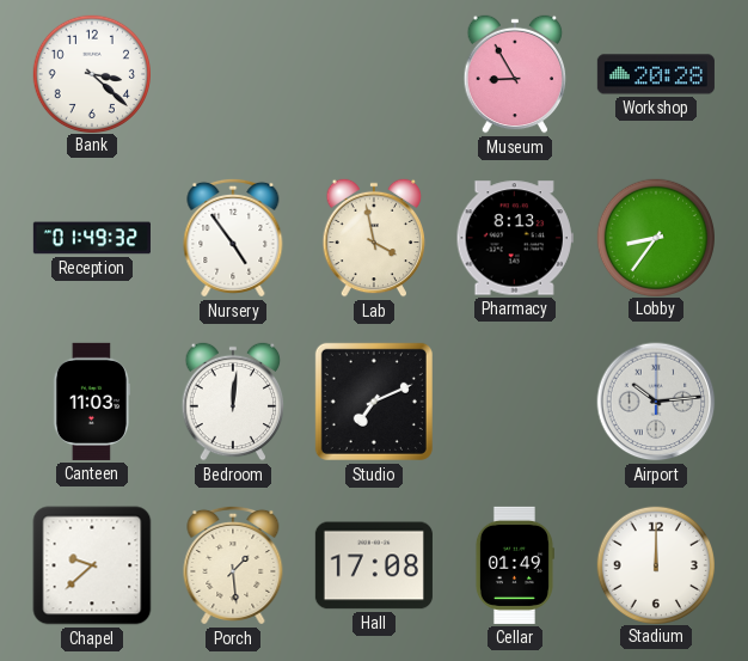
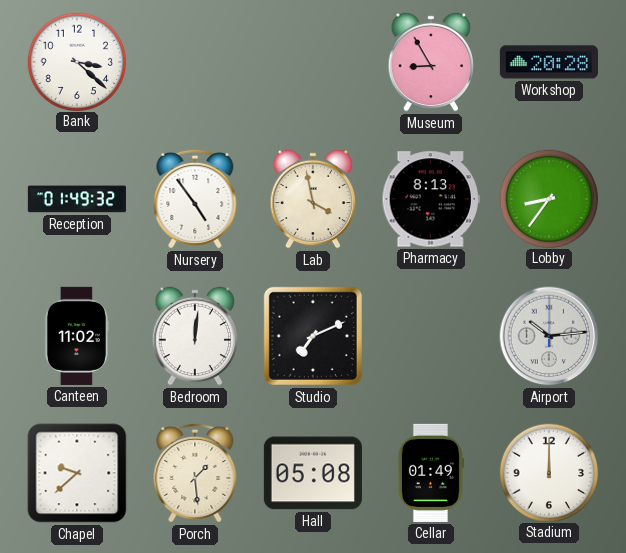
Canteen: 11:03 -> 11:02
Hall: 17:08 -> 05:08
